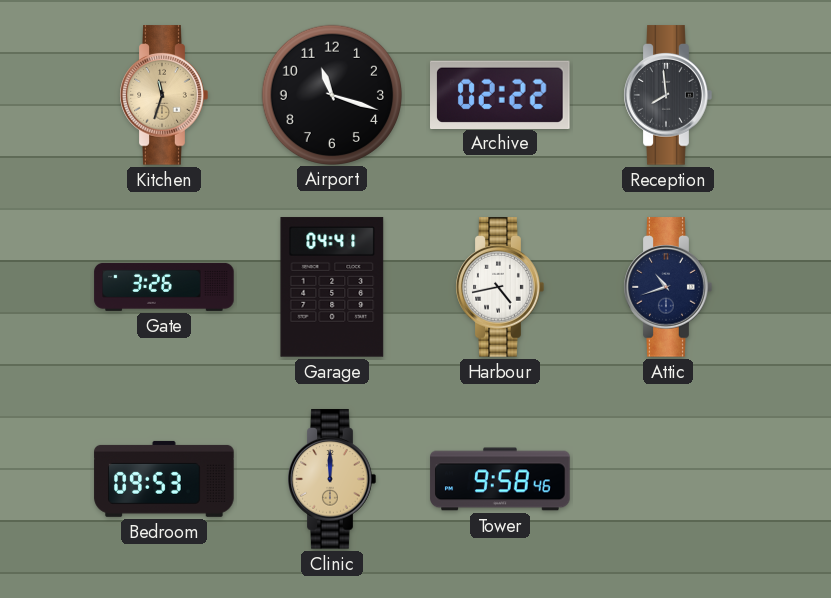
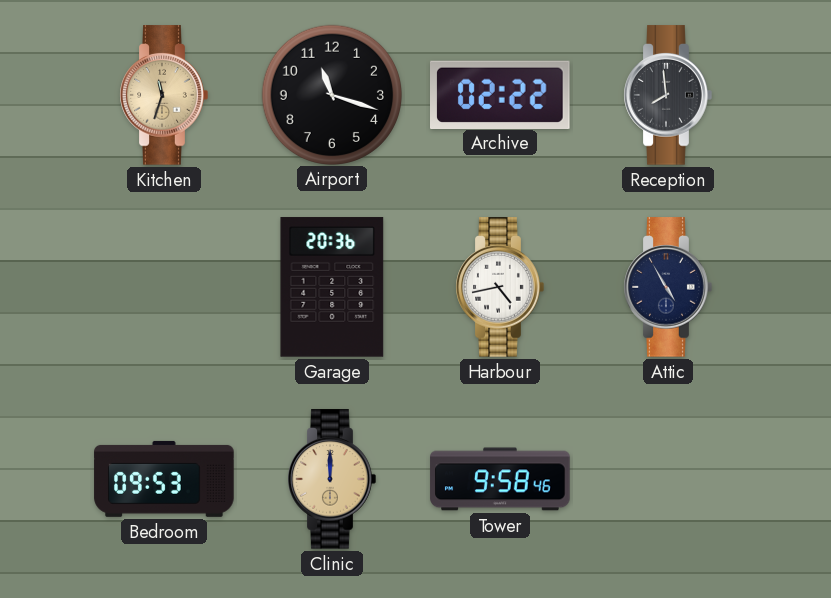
Gate: 3:26 -> none
Garage: 04:41 -> 20:36
Attic: 10:42 -> 4:55
